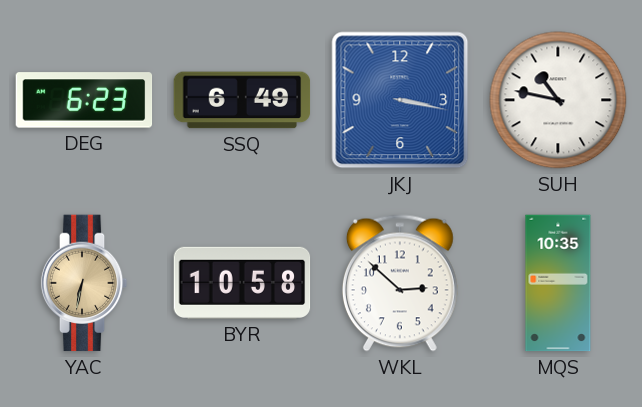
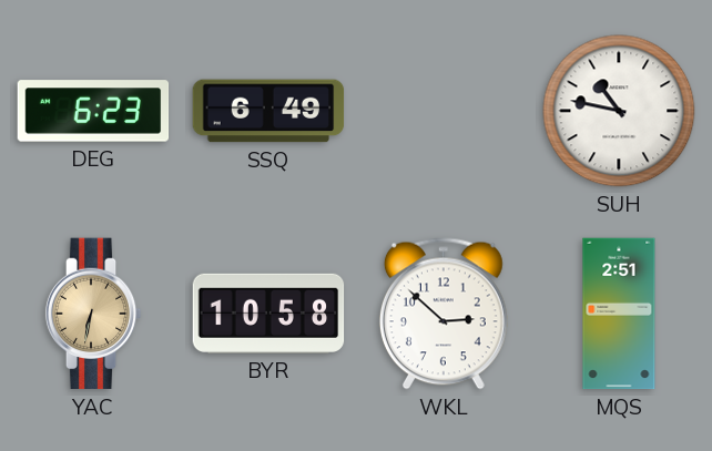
JKJ: 3:17 -> none
MQS: 10:35 -> 2:51
